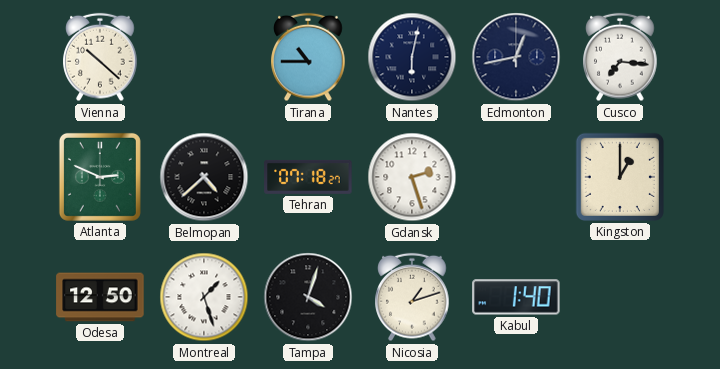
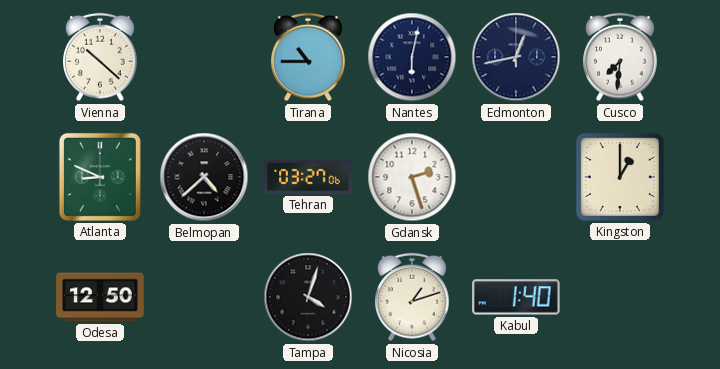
Cusco: 7:16 -> 7:31
Atlanta: 2:49 -> 8:49
Tehran: 07:18 -> 03:27
Montreal: 1:27 -> none
